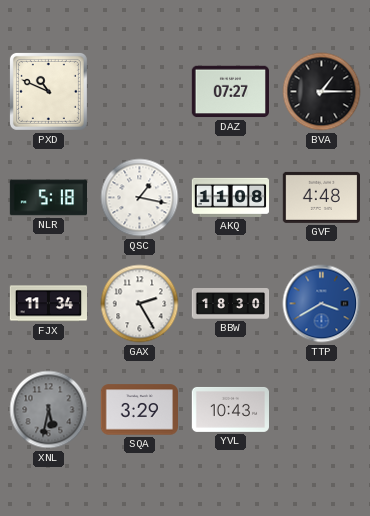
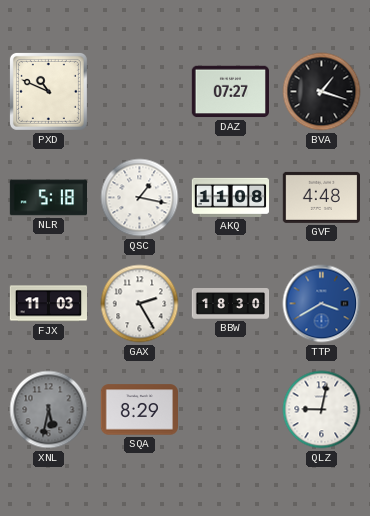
BVA: 1:15 -> 1:18
FJX: 11:34 -> 11:03
SQA: 3:29 -> 8:29
YVL: 10:43 -> none
QLZ: none -> 9:02
